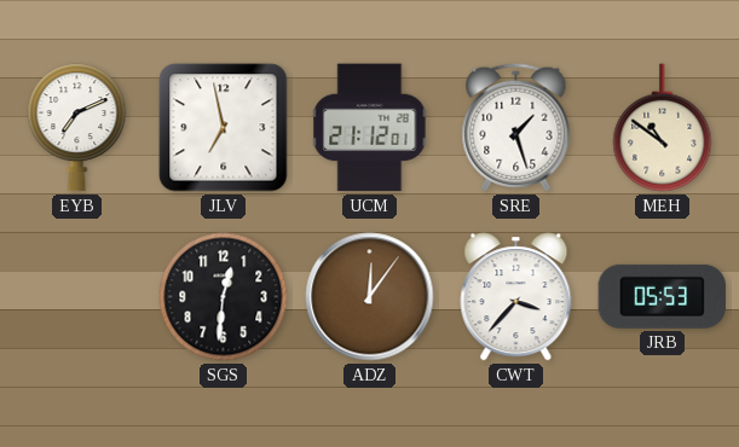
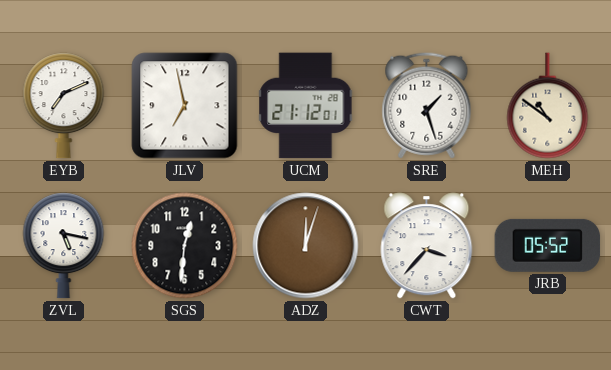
ZVL: none -> 5:17
ADZ: 12:06 -> 12:03
JRB: 05:53 -> 05:52
